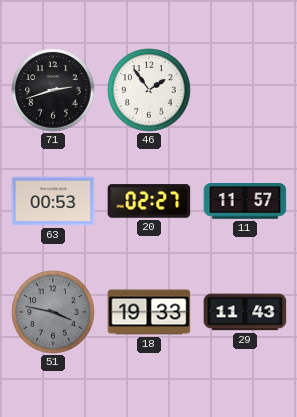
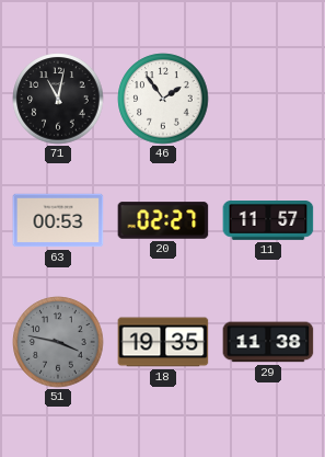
71: 2:42 -> 11:02
18: 19:33 -> 19:35
29: 11:43 -> 11:38
